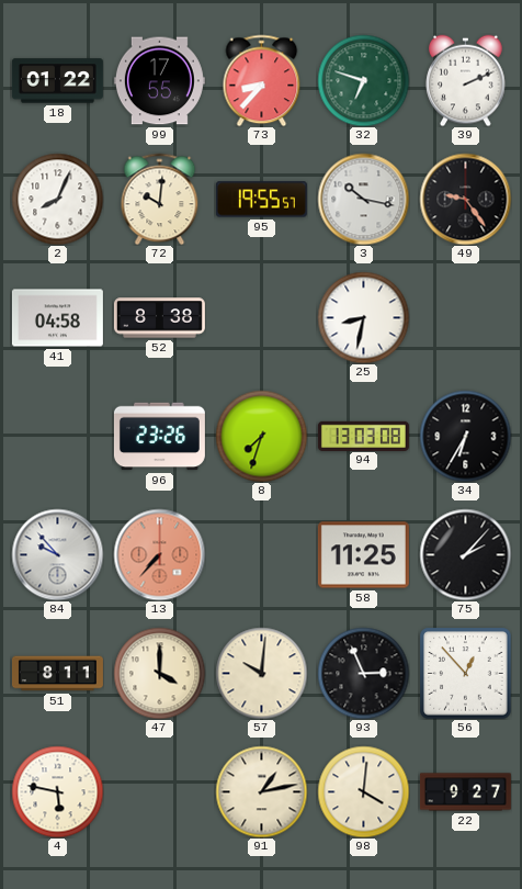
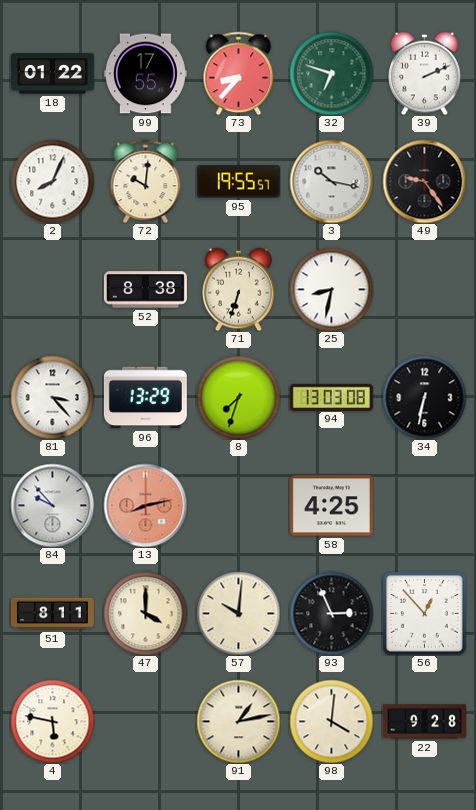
41: 04:58 -> none
71: none -> 6:33
81: none -> 3:23
96: 23:26 -> 13:29
34: 6:35 -> 6:32
13: 7:37 -> 8:13
58: 11:25 -> 4:25
75: 2:07 -> none
22: 9:27 -> 9:28
